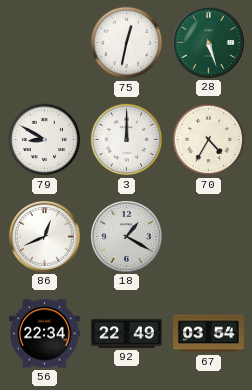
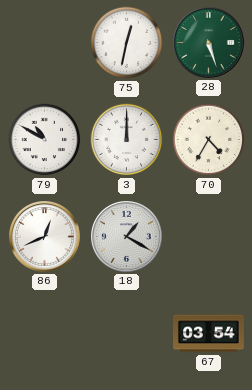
79: 8:50 -> 10:50
56: 22:34 -> none
92: 22:49 -> none
